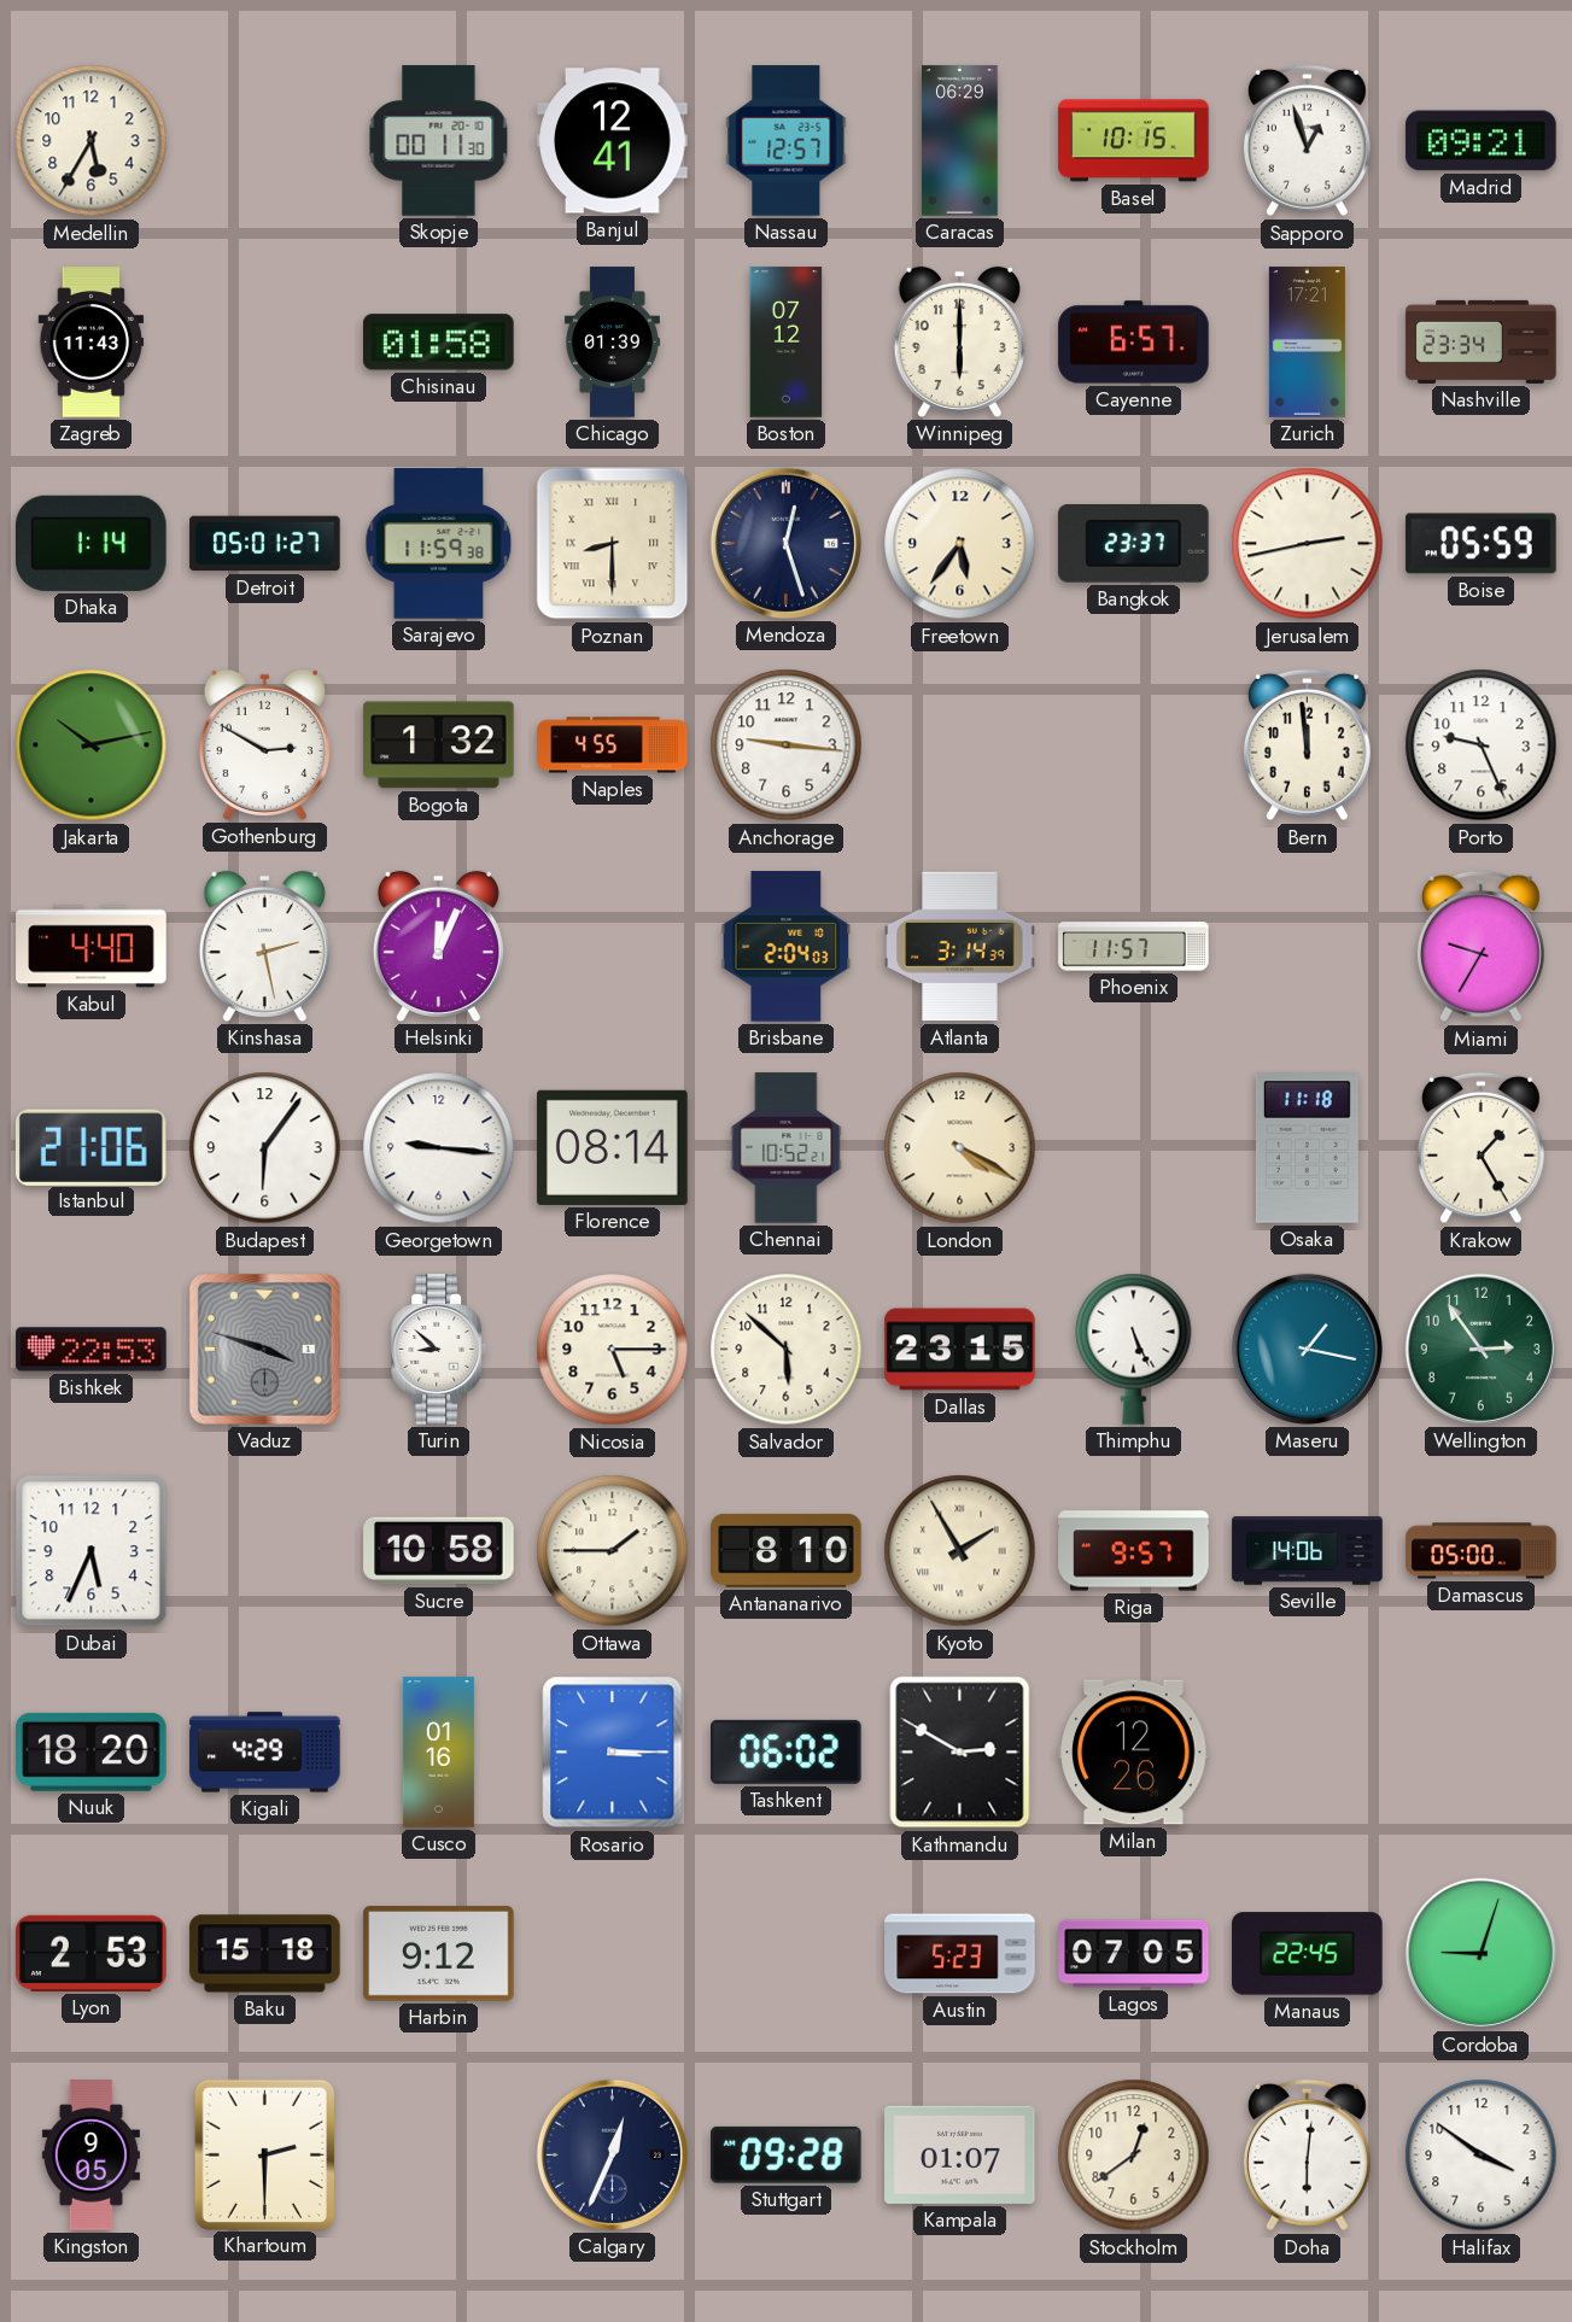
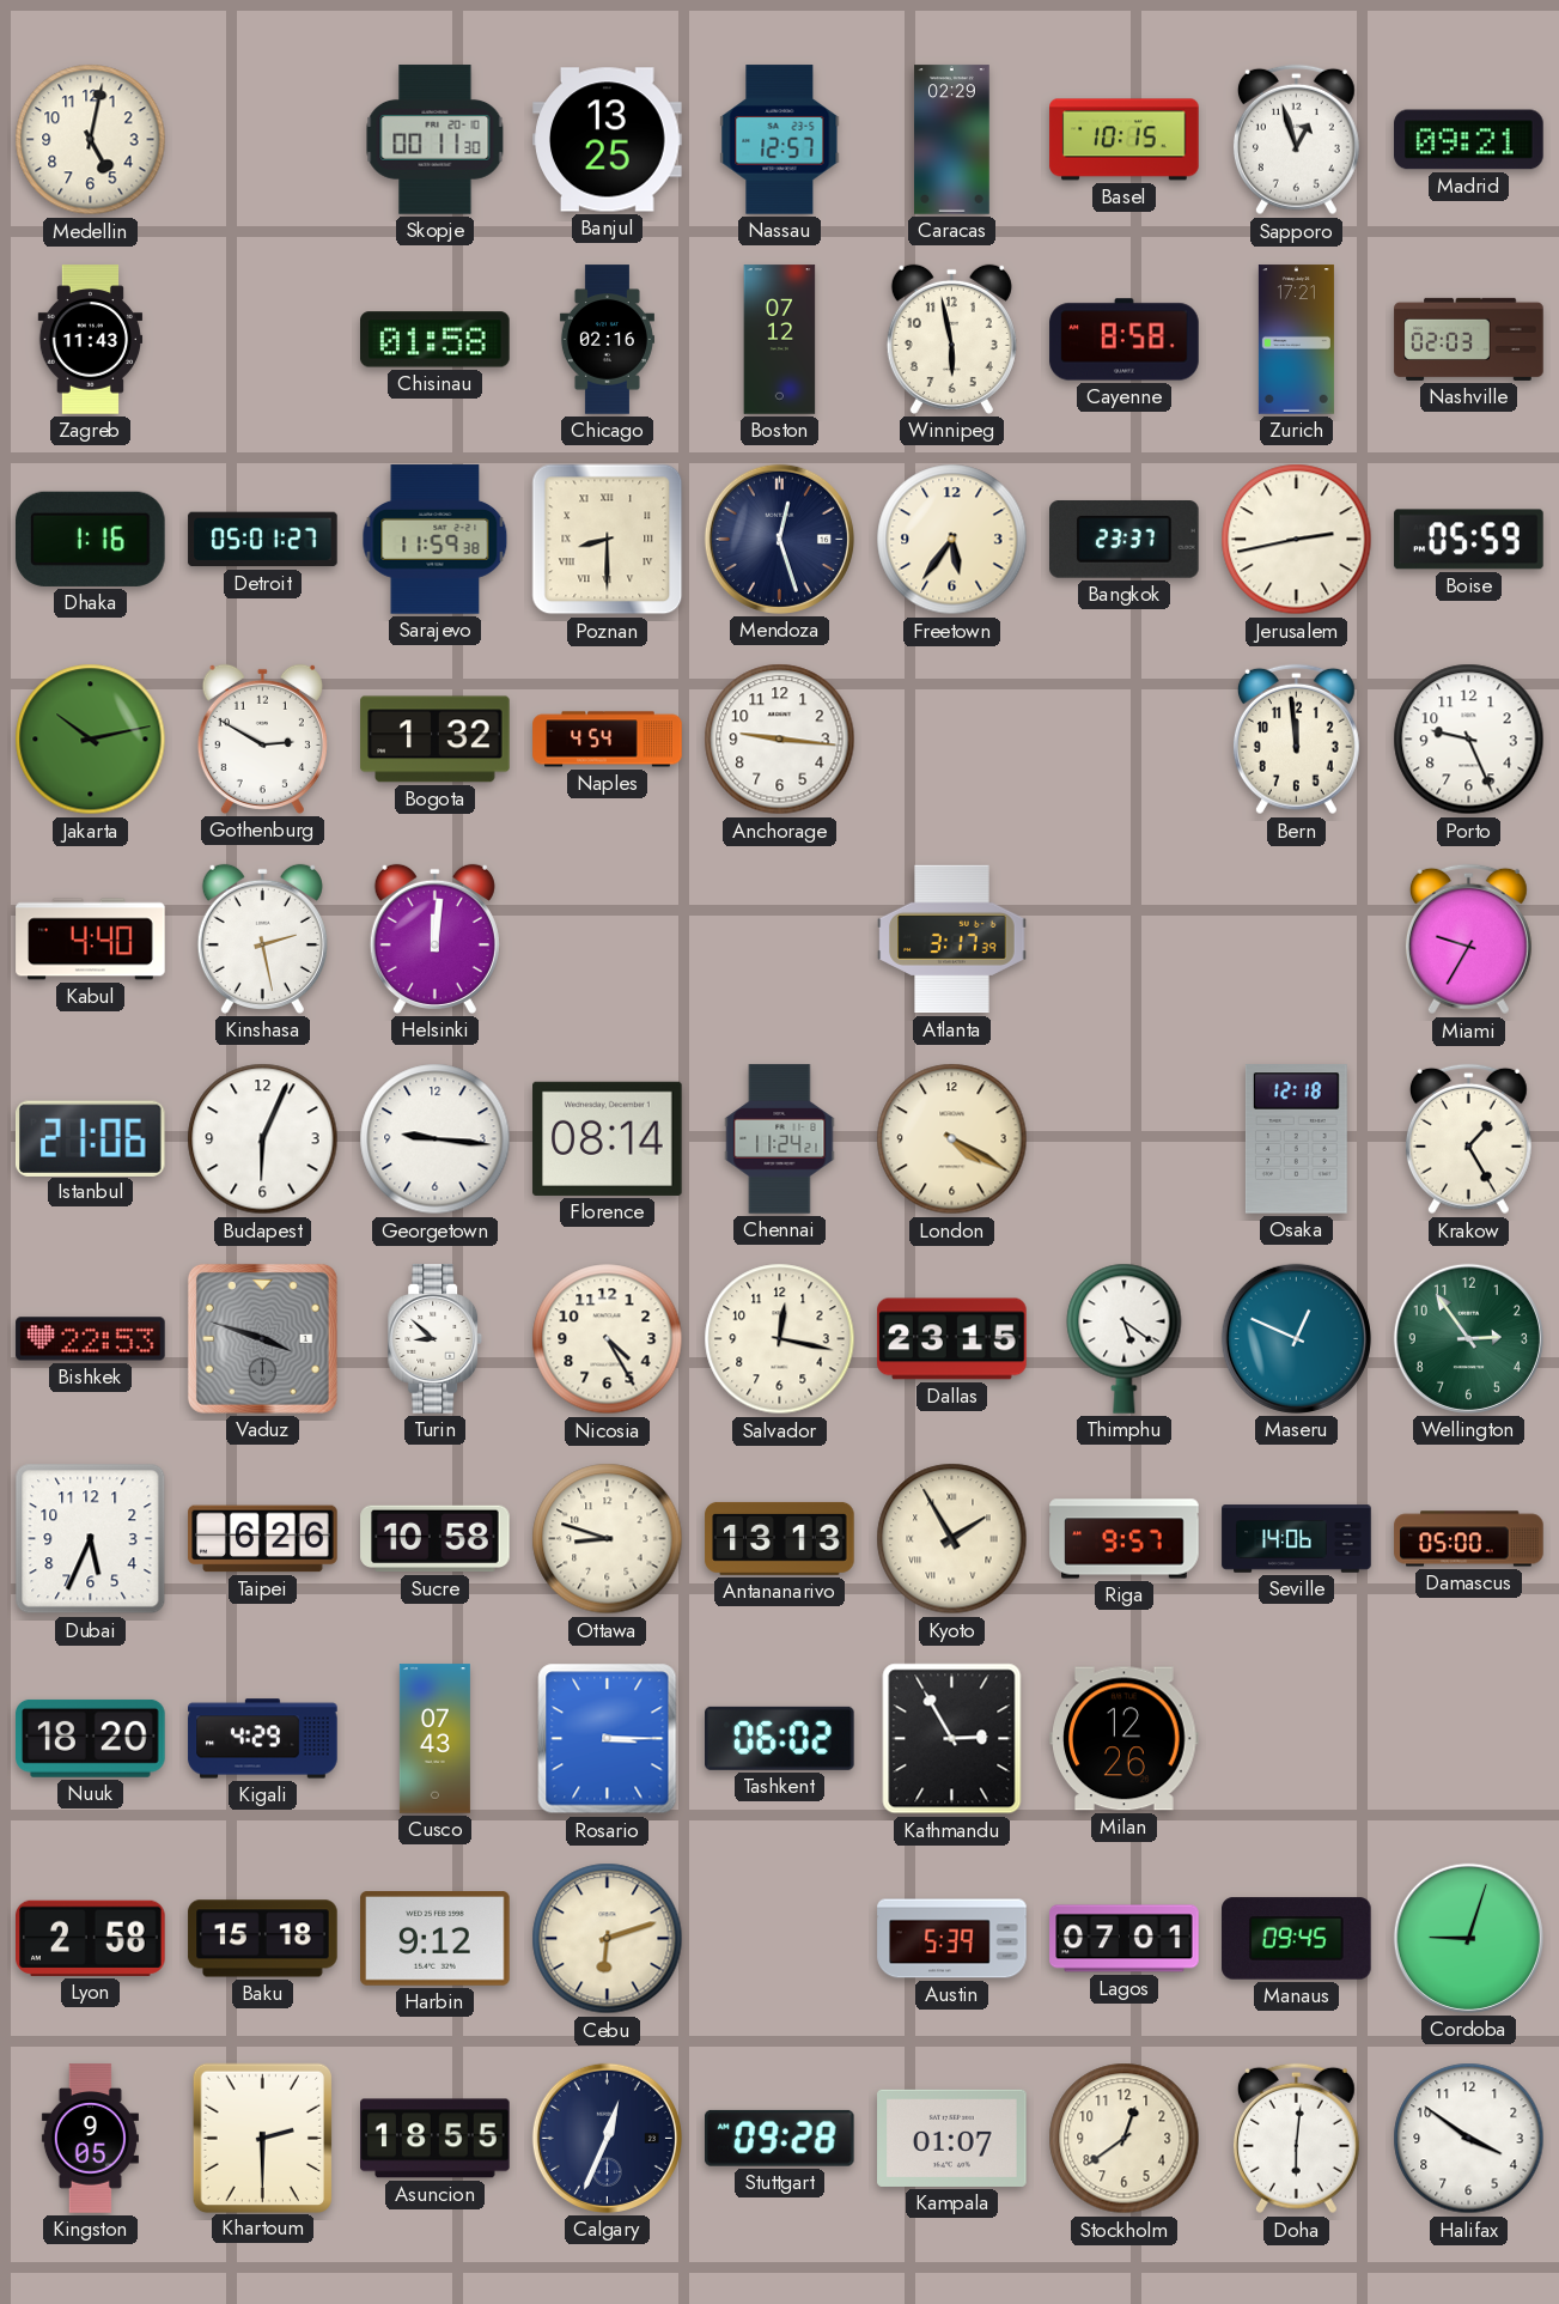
Medellin: 5:35 -> 5:02
Banjul: 12:41 -> 13:25
Caracas: 06:29 -> 02:29
Chicago: 01:39 -> 02:16
Winnipeg: 6:00 -> 5:58
Cayenne: 6:57 -> 8:58
Nashville: 23:34 -> 02:03
Dhaka: 1:14 -> 1:16
Naples: 4:55 -> 4:54
Helsinki: 12:04 -> 12:01
Brisbane: 2:04 -> none
Atlanta: 3:14 -> 3:17
Phoenix: 11:57 -> none
Budapest: 6:06 -> 6:04
Chennai: 10:52 -> 11:24
Osaka: 11:18 -> 12:18
Nicosia: 5:15 -> 4:25
Salvador: 5:52 -> 12:17
Thimphu: 5:26 -> 5:21
Maseru: 1:17 -> 12:49
Taipei: none -> 6:26
Ottawa: 1:45 -> 8:48
Antananarivo: 8:10 -> 13:13
Cusco: 01:16 -> 07:43
Kathmandu: 2:50 -> 2:55
Lyon: 2:53 -> 2:58
Cebu: none -> 6:12
Austin: 5:23 -> 5:39
Lagos: 07:05 -> 07:01
Manaus: 22:45 -> 09:45
Asuncion: none -> 18:55
